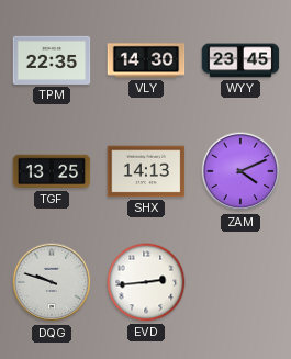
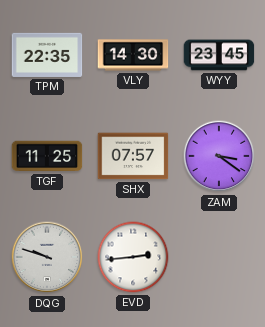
TGF: 13:25 -> 11:25
SHX: 14:13 -> 07:57
ZAM: 4:11 -> 3:21
